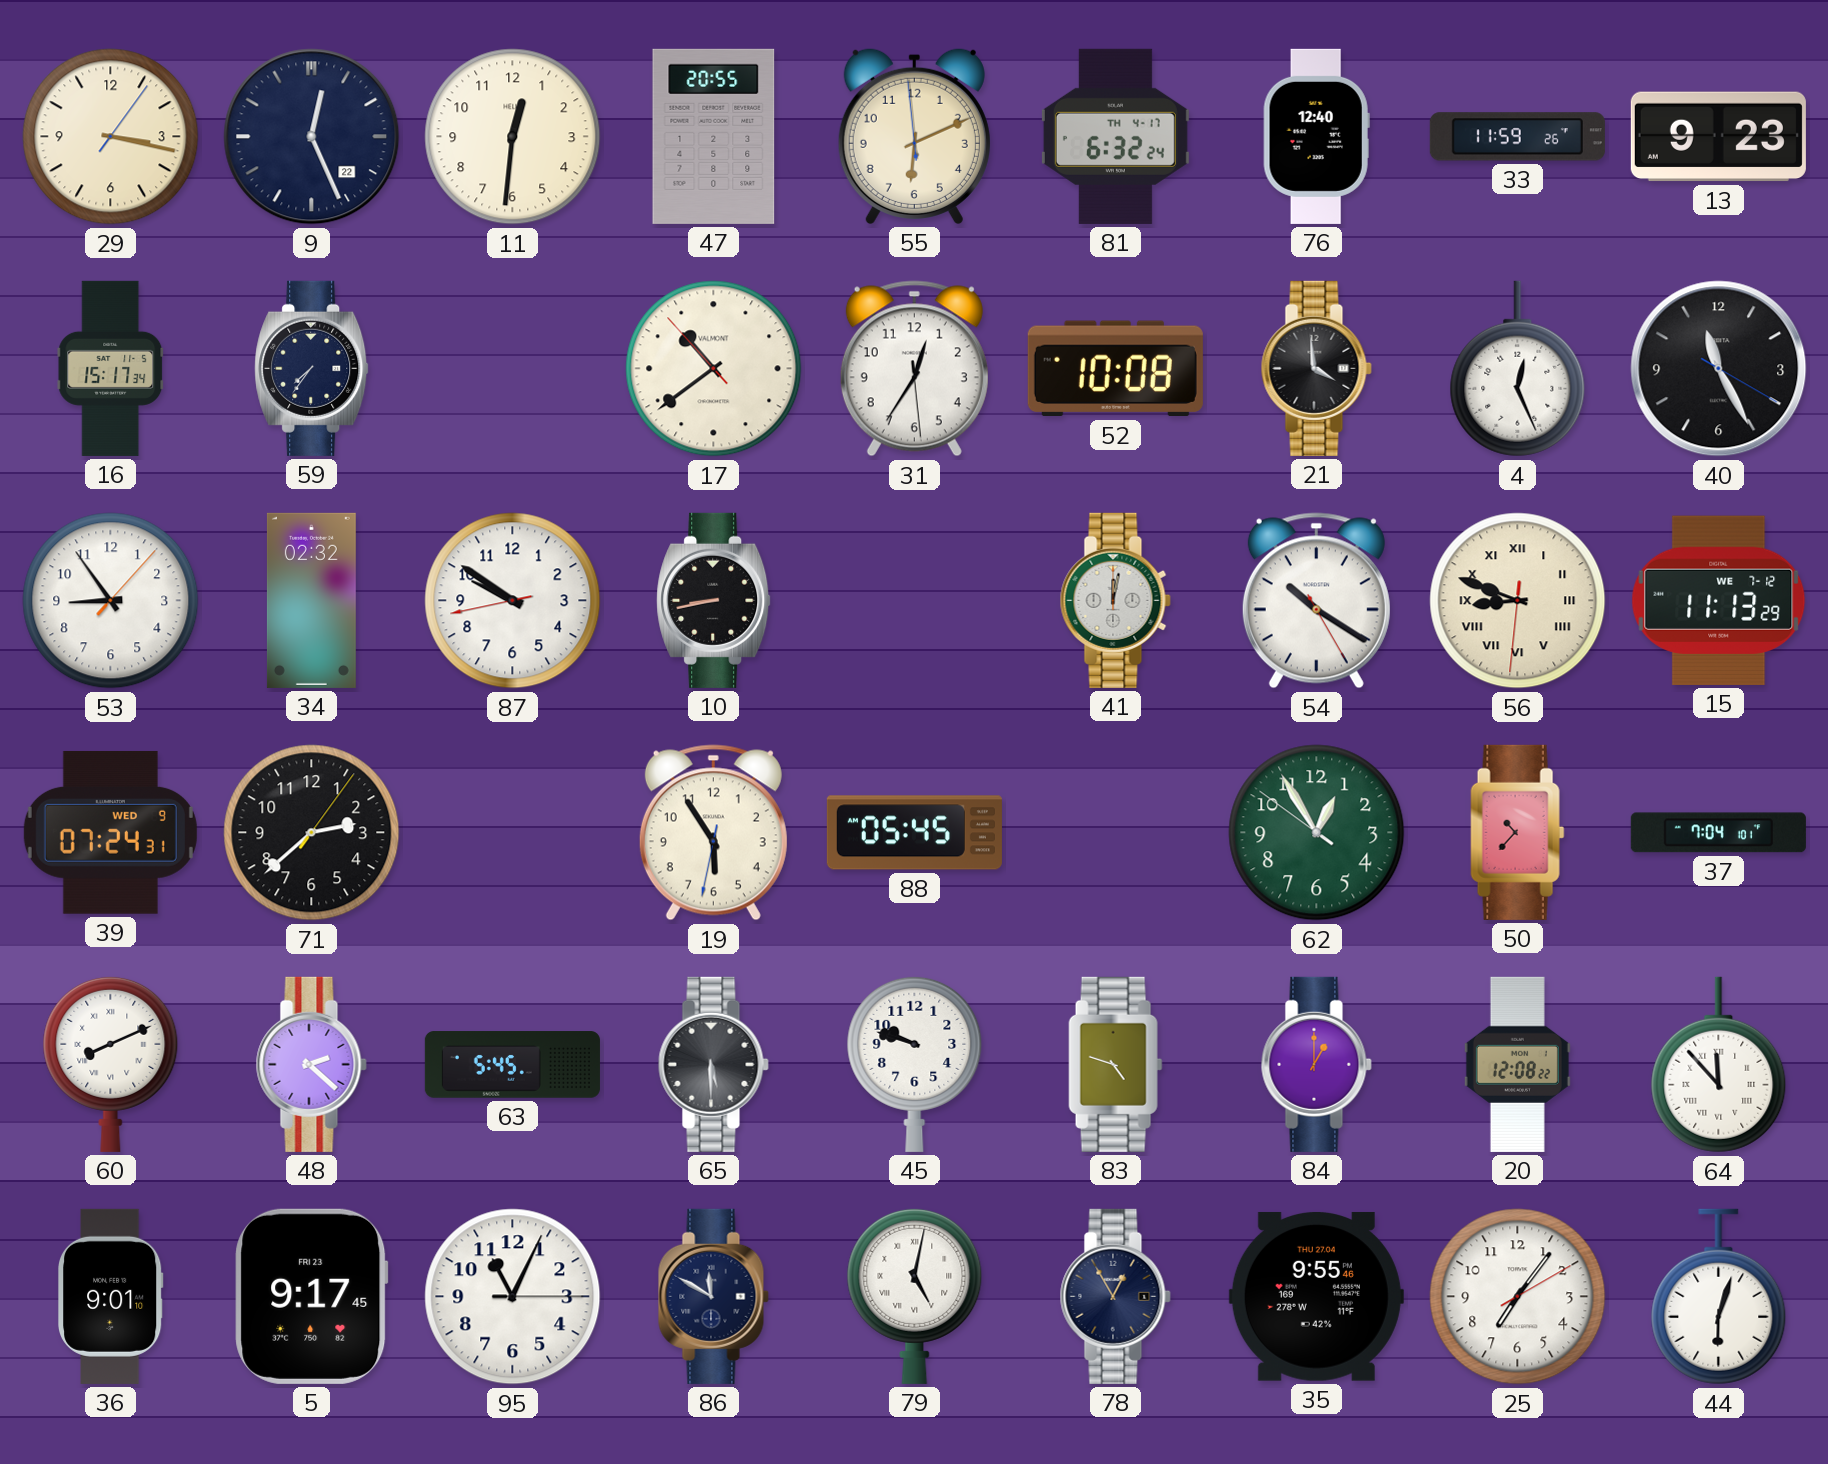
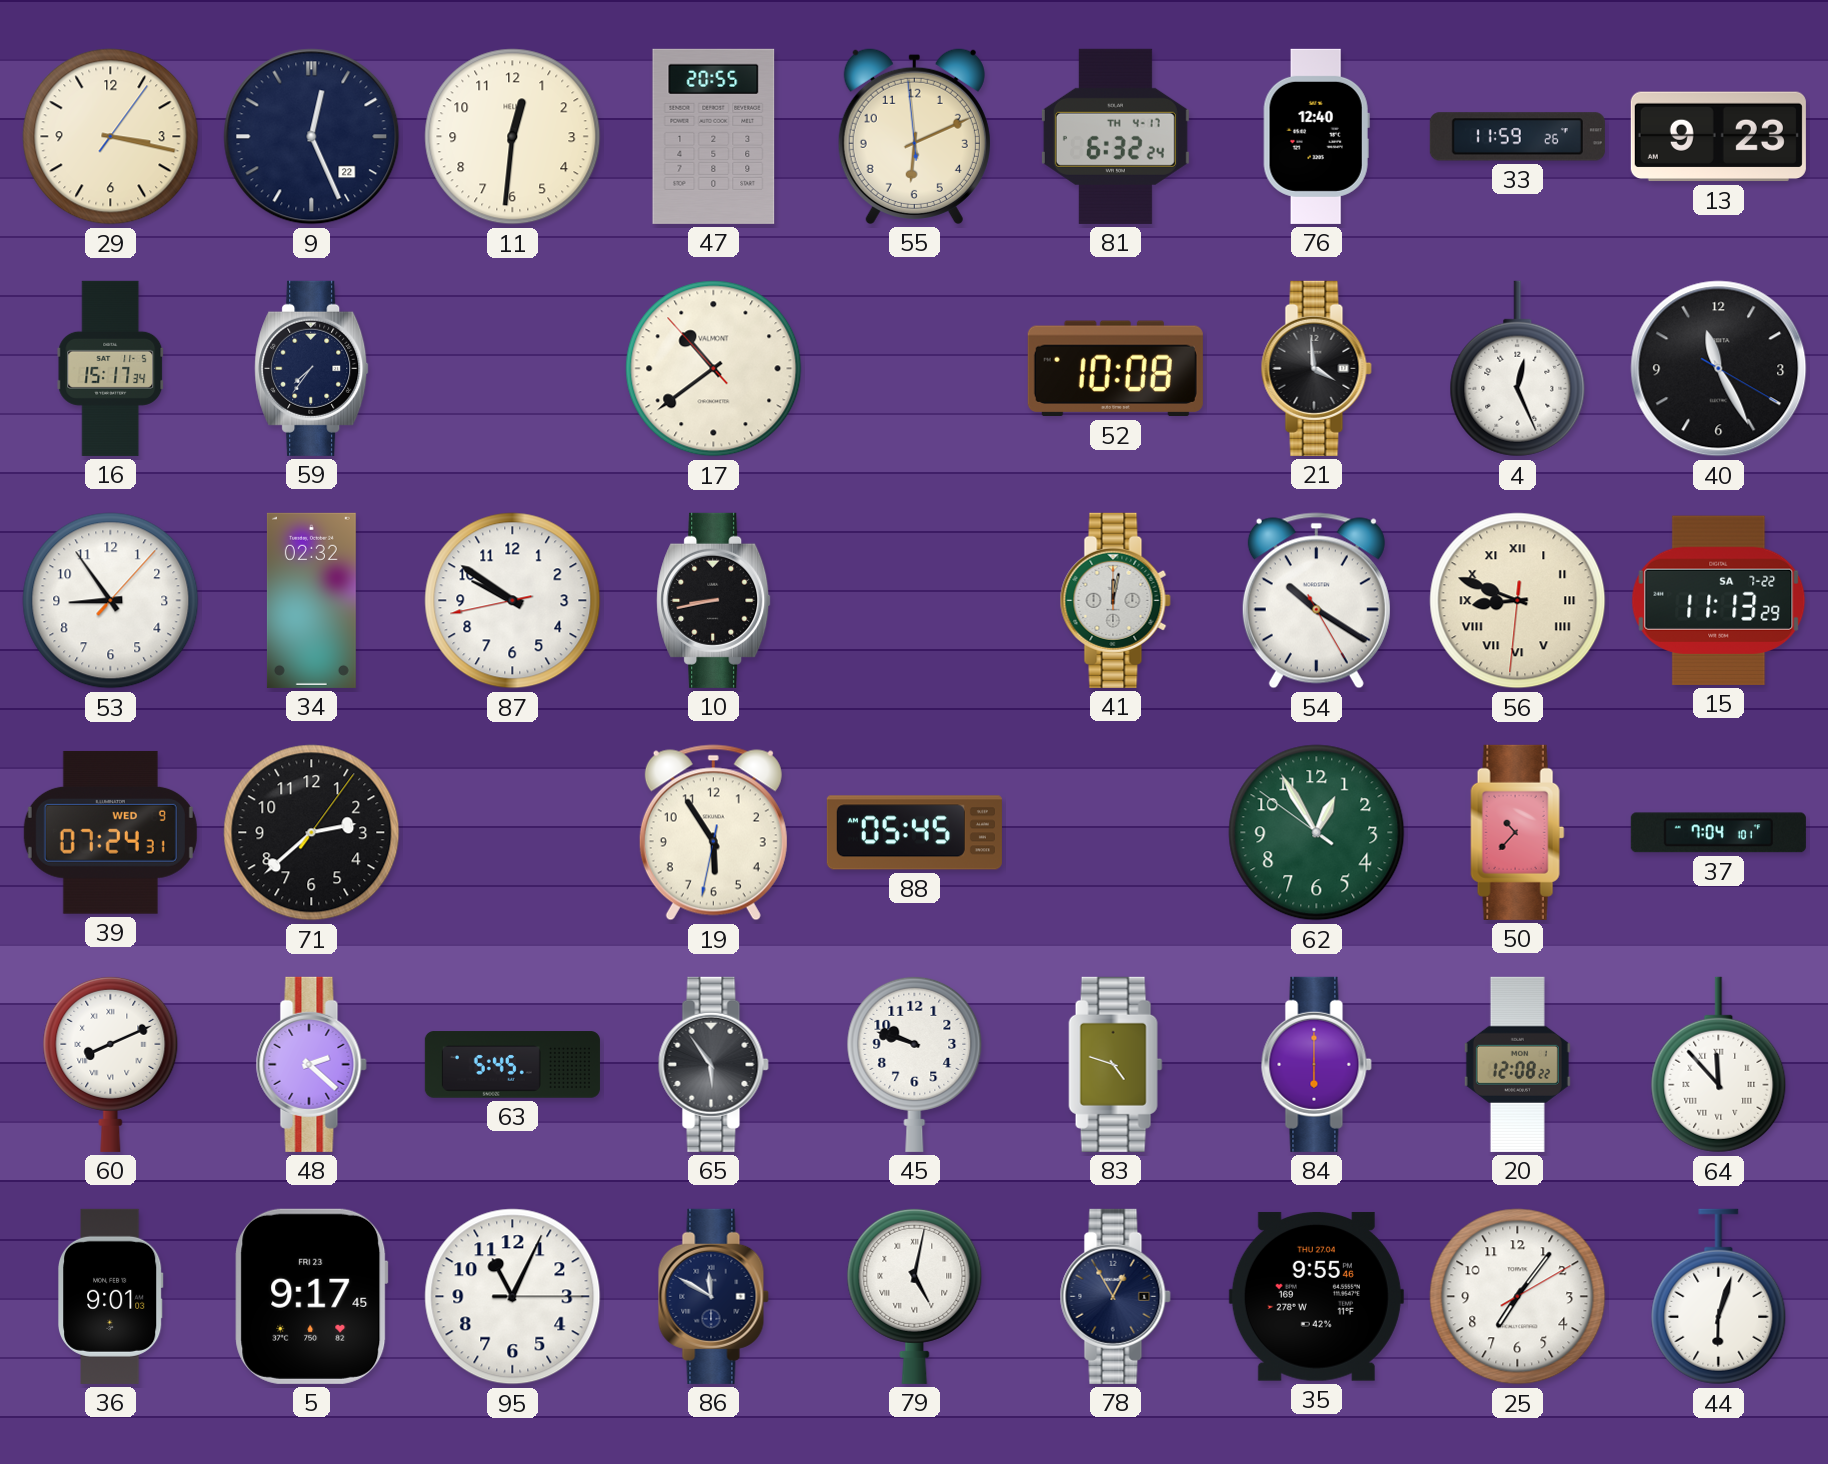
31: 12:35 -> none
15 date: WE 7-12 -> SA 7-22
65: 5:30 -> 5:54
84: 1:00 -> 6:00
36: 9:01:10 -> 9:01:03
